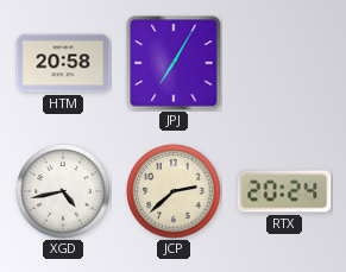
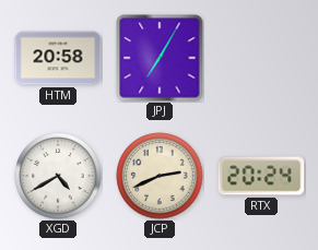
XGD: 4:43 -> 4:40
JCP: 2:38 -> 2:41
